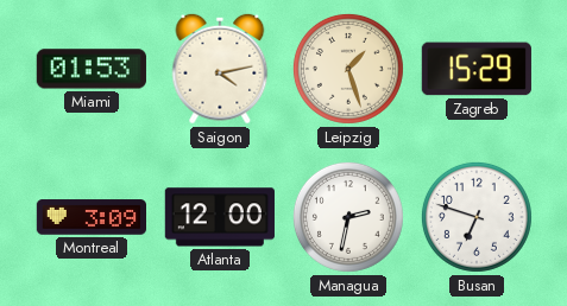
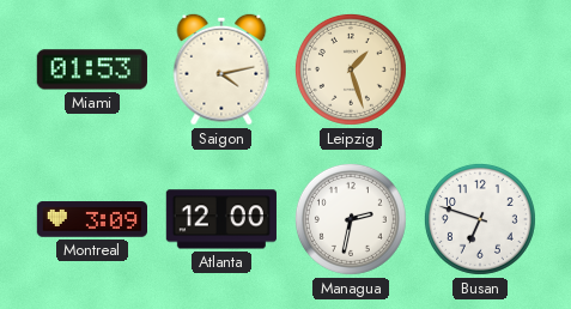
Zagreb: 15:29 -> none
